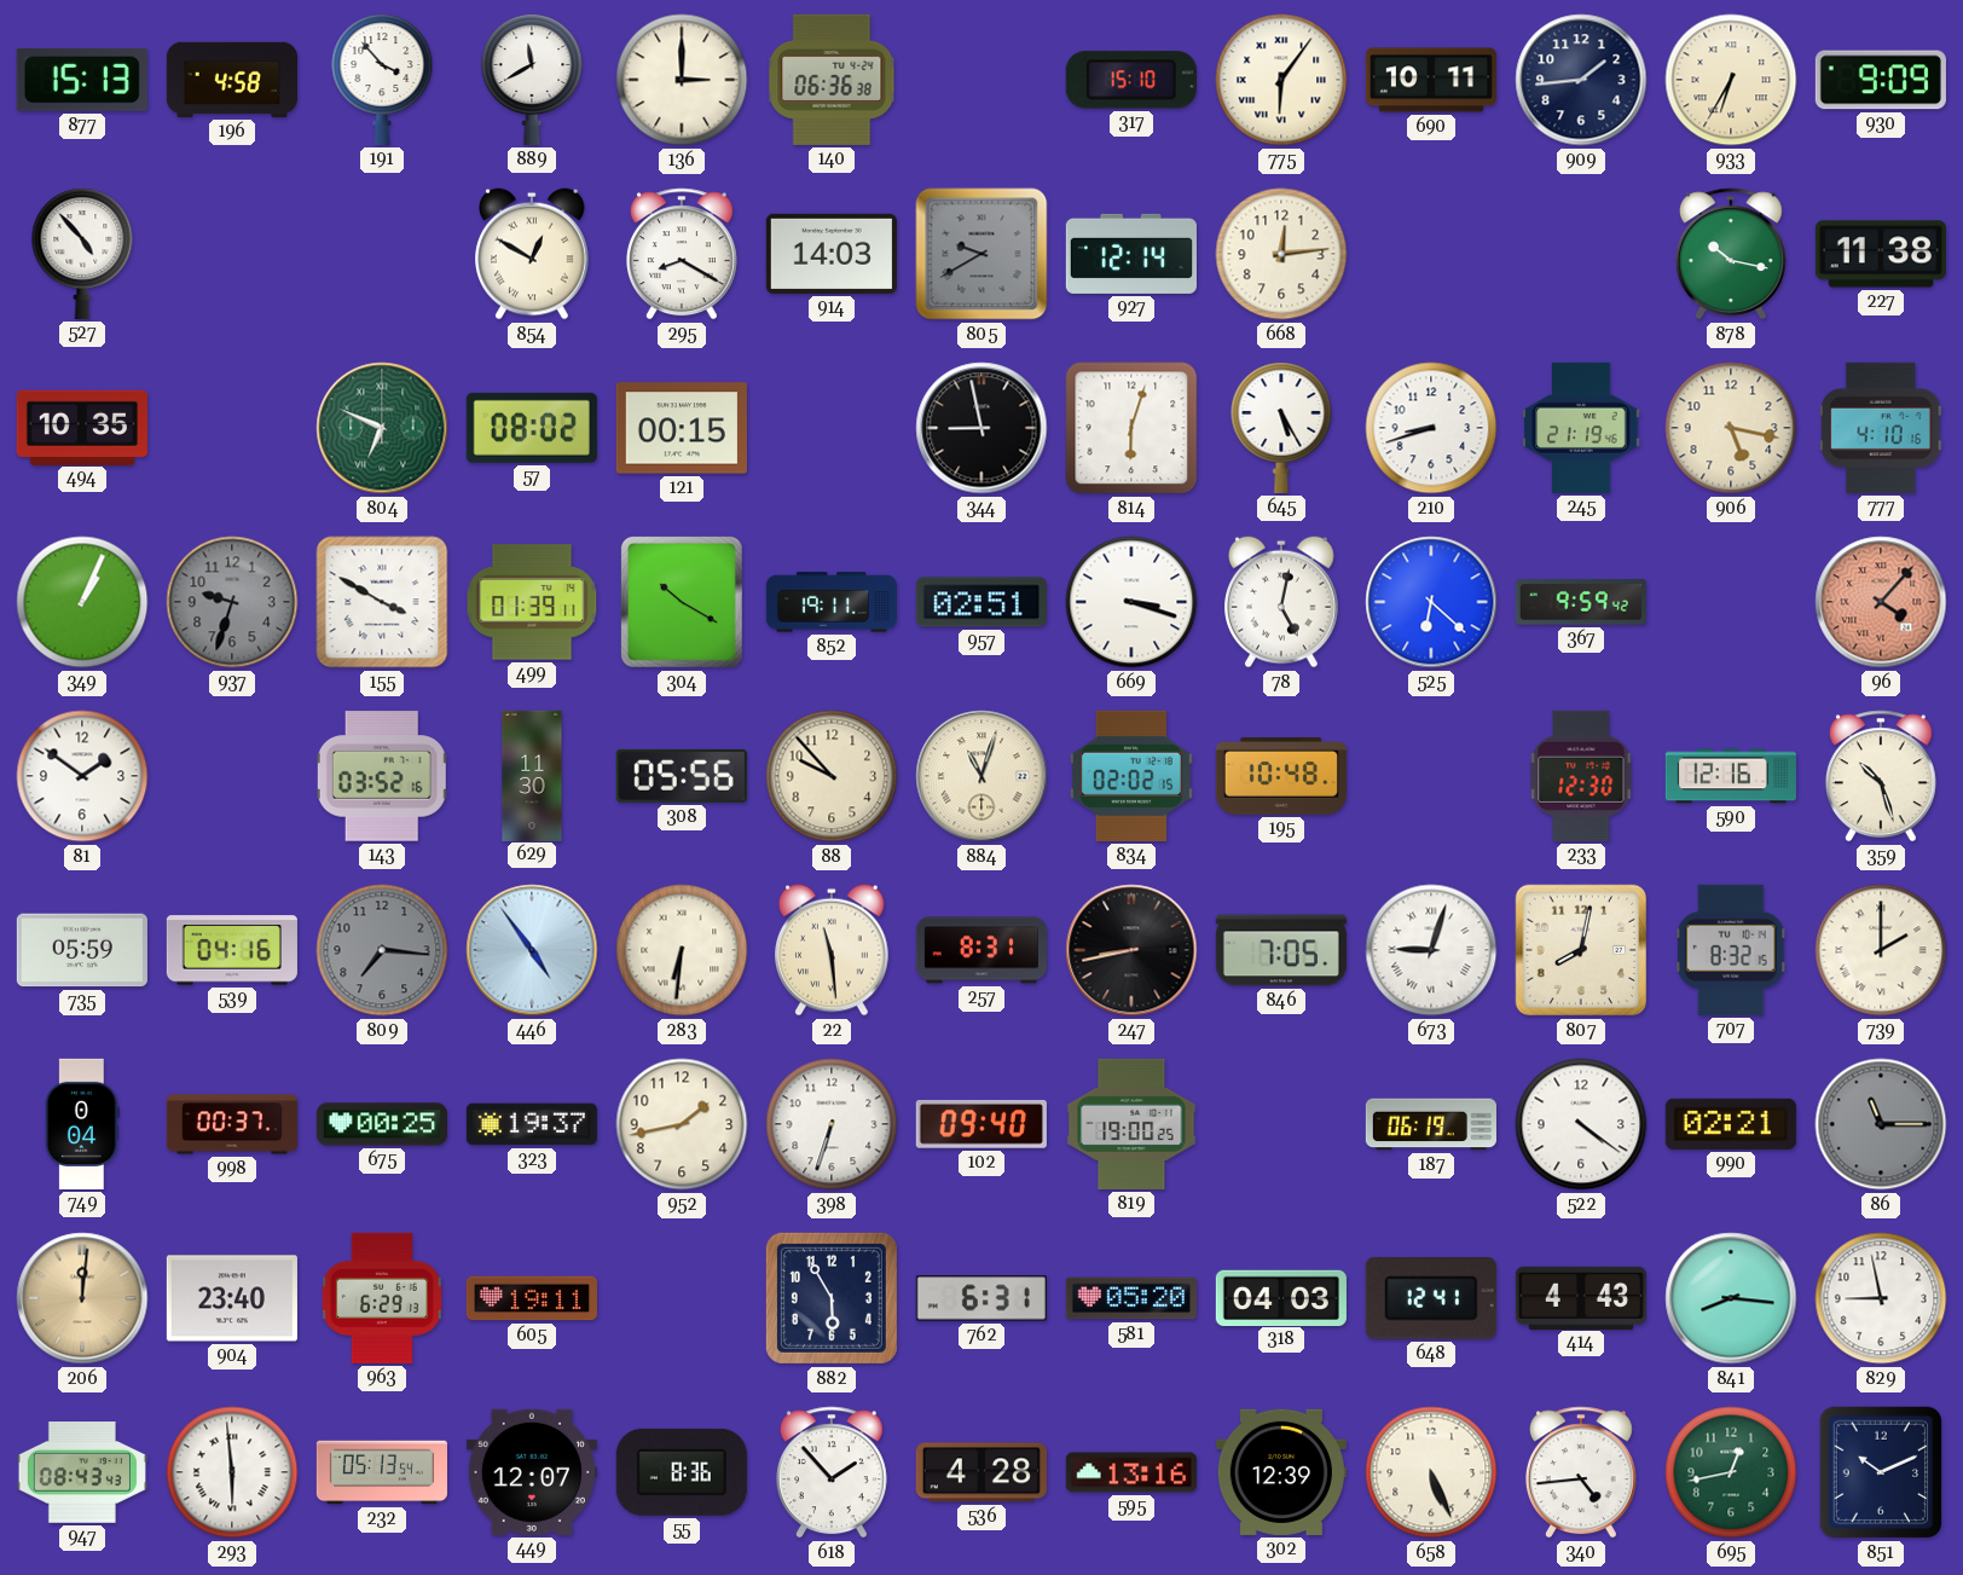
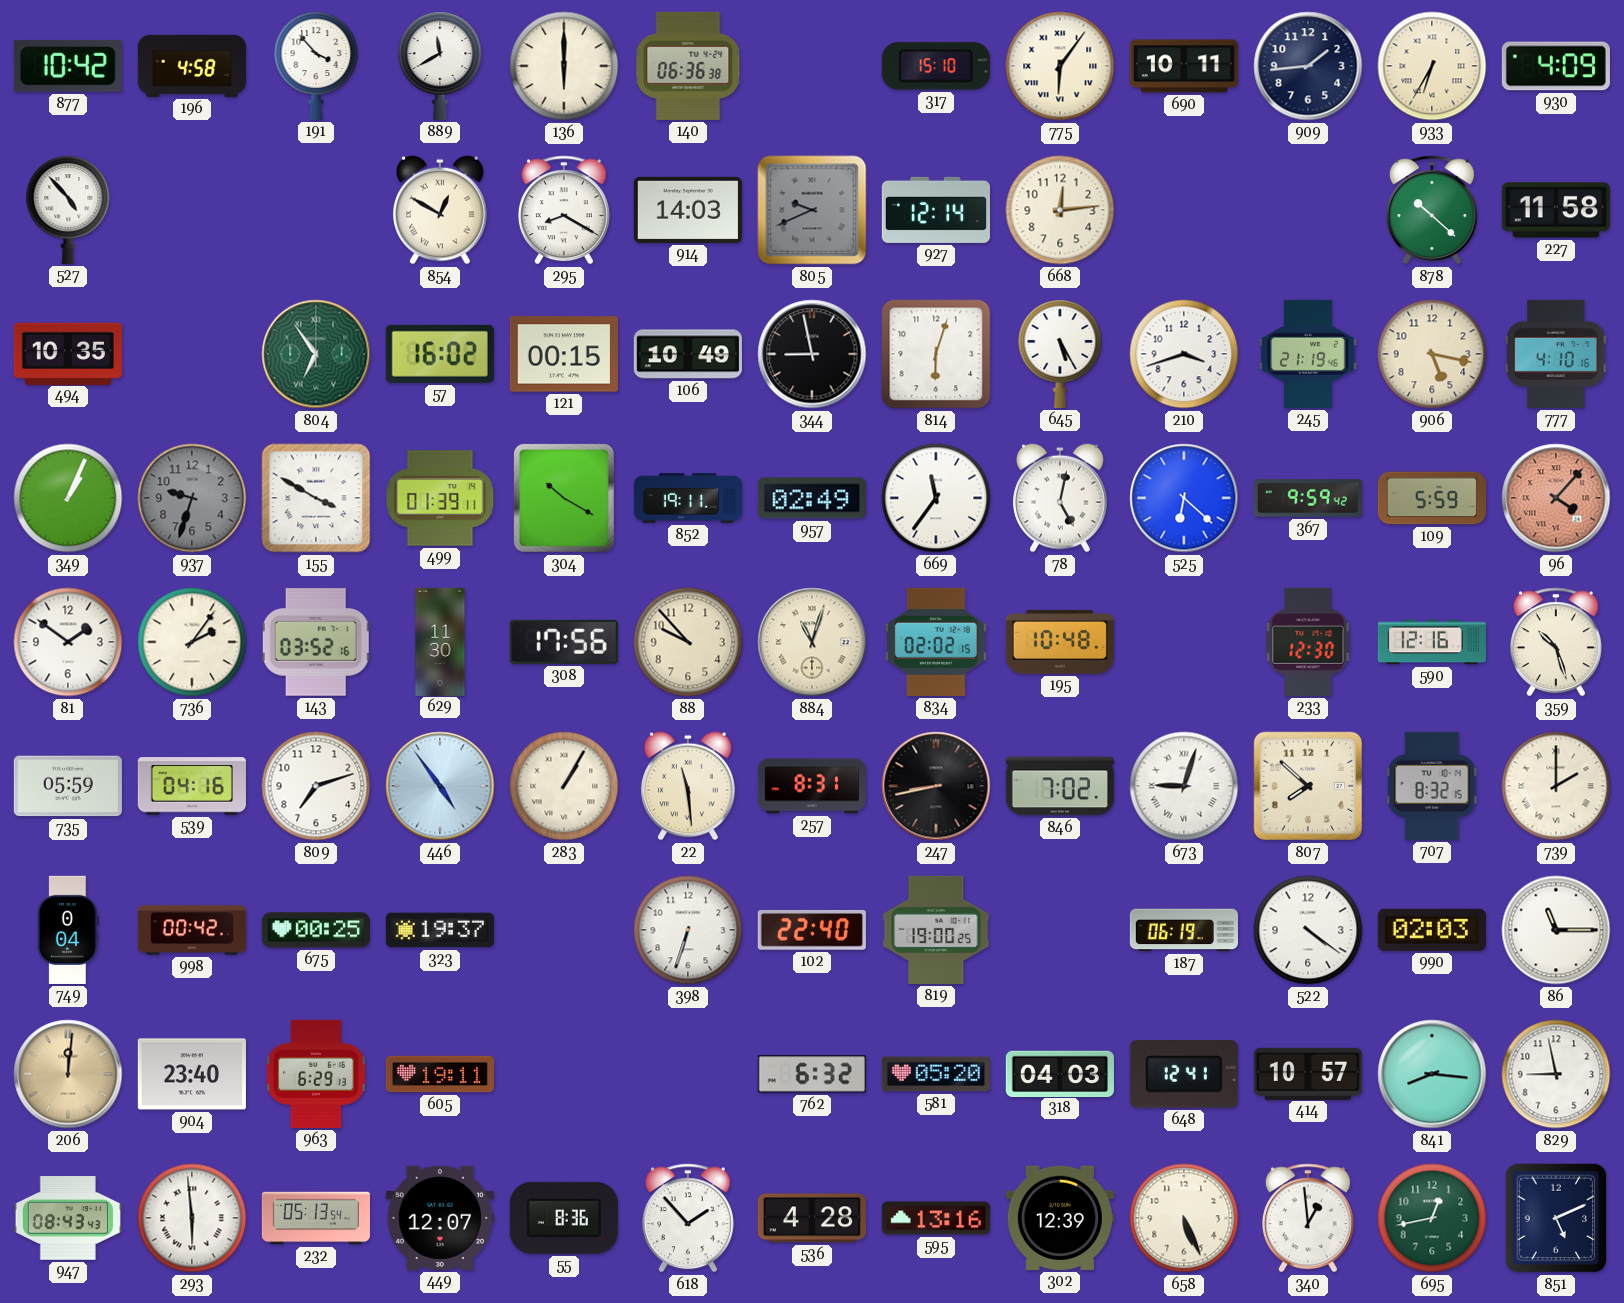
877: 15:13 -> 10:42
136: 3:00 -> 6:00
930: 9:09 -> 4:09
805: 9:40 -> 9:41
878: 10:17 -> 10:22
227: 11:38 -> 11:58
804: 6:49 -> 6:54
57: 08:02 -> 16:02
106: none -> 10:49
210: 8:42 -> 3:42
957: 02:51 -> 02:49
669: 3:18 -> 11:36
109: none -> 5:59
736: none -> 2:06
308: 05:56 -> 17:56
809: 7:16 -> 7:12
809 dial: grey -> white
283: 6:31 -> 1:05
846: 7:05 -> 7:02
807: 8:02 -> 7:52
998: 00:37 -> 00:42
952: 1:43 -> none
102: 09:40 -> 22:40
990: 02:21 -> 02:03
86 dial: grey -> white
882: 5:55 -> none
762: 6:31 -> 6:32
414: 4:43 -> 10:57
340: 4:44 -> 12:59
851: 10:11 -> 5:11
